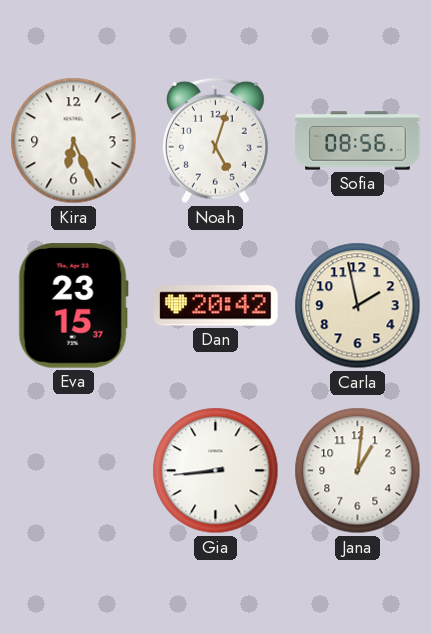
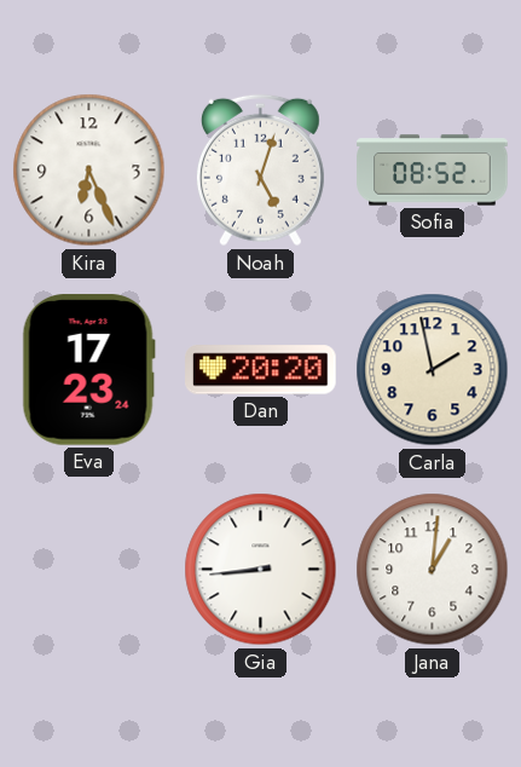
Sofia: 08:56 -> 08:52
Eva: 23:15 -> 17:23
Dan: 20:42 -> 20:20
